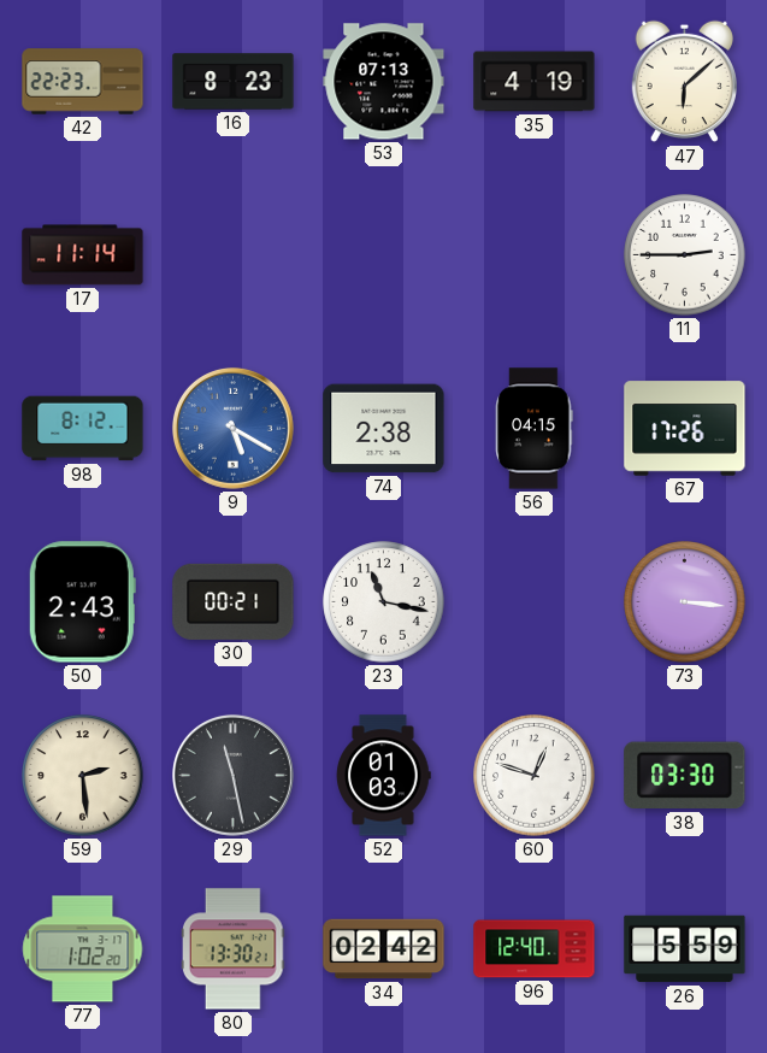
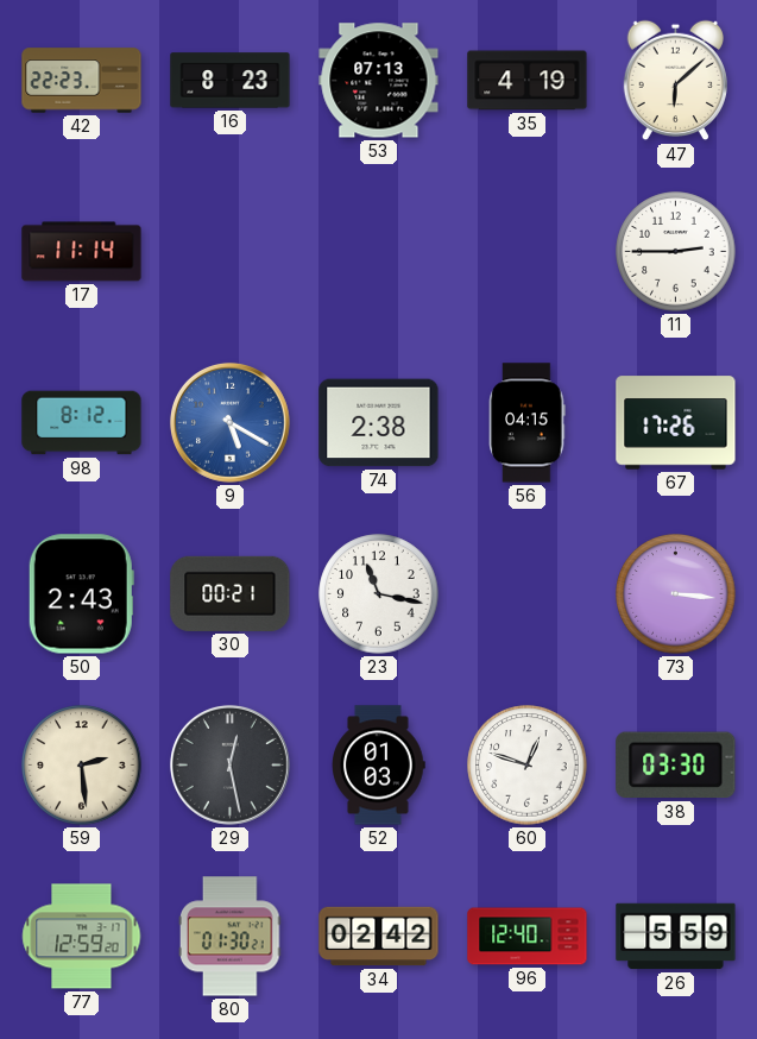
29: 11:28 -> 12:28
77: 1:02 -> 12:59
80: 13:30 -> 01:30
